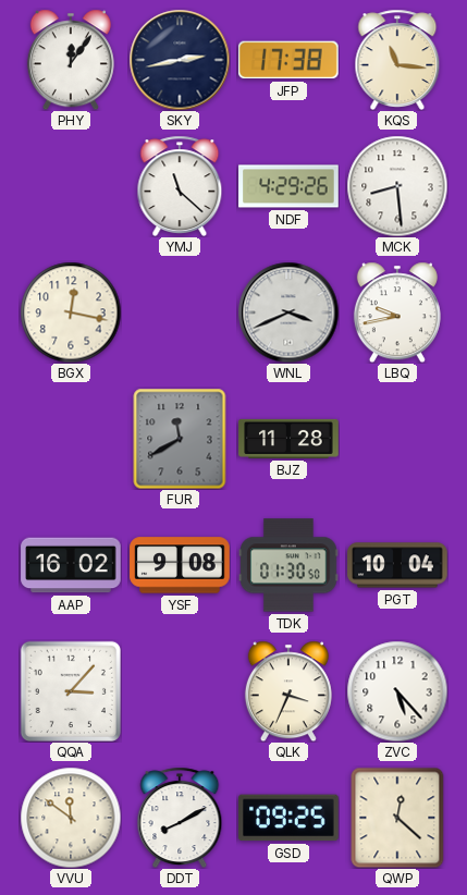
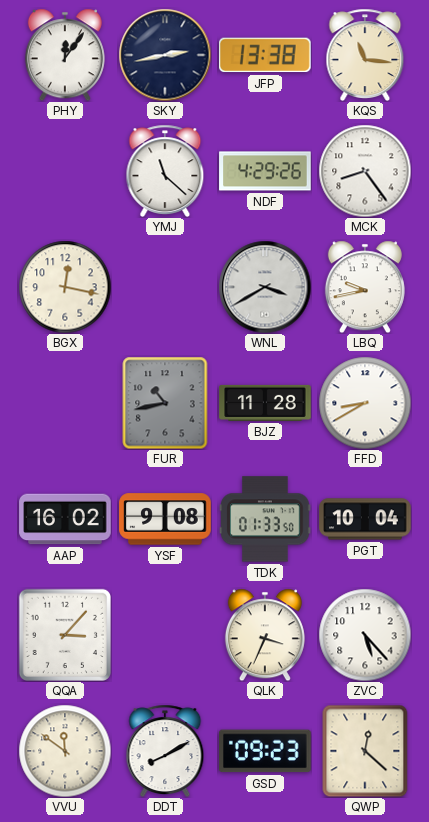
JFP: 17:38 -> 13:38
MCK: 8:29 -> 8:24
WNL: 3:41 -> 3:40
FUR: 11:40 -> 10:43
FFD: none -> 8:40
TDK: 01:30 -> 01:33
GSD: 09:25 -> 09:23
